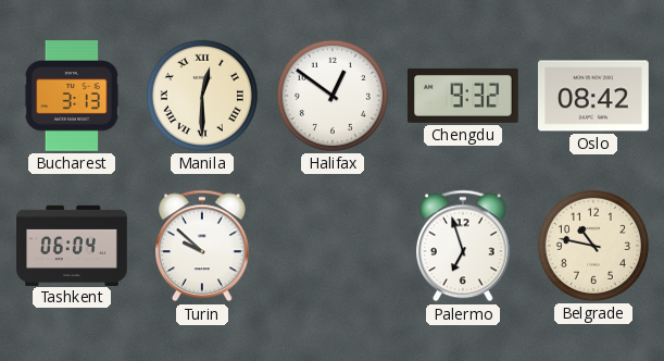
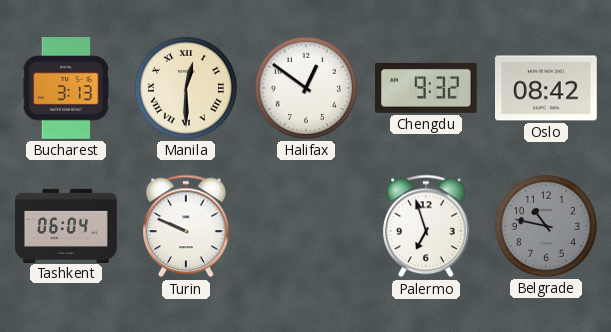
Turin: 9:52 -> 9:49
Belgrade dial: cream -> grey
